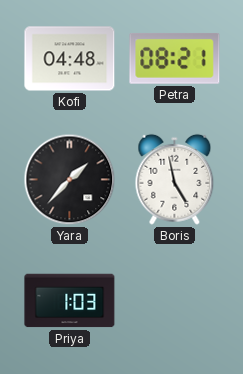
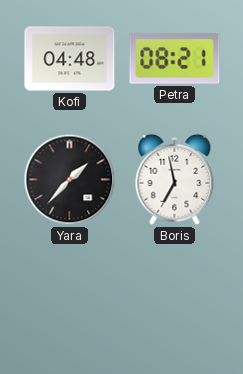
Boris: 4:58 -> 6:58
Priya: 1:03 -> none
